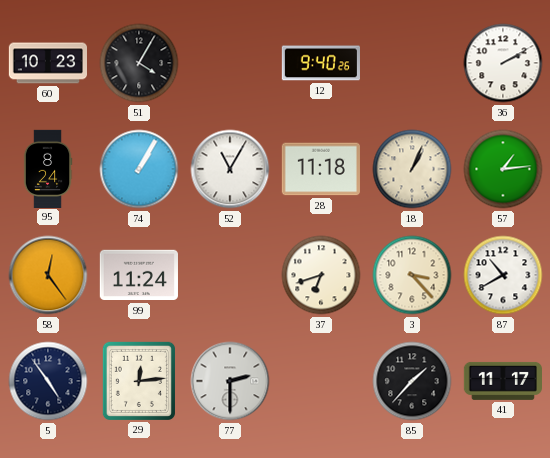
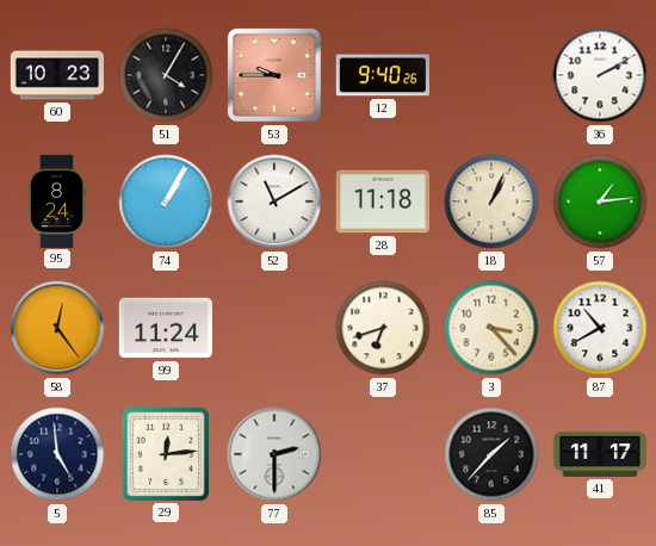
53: none -> 9:45
52: 11:05 -> 11:10
5: 4:54 -> 4:59
